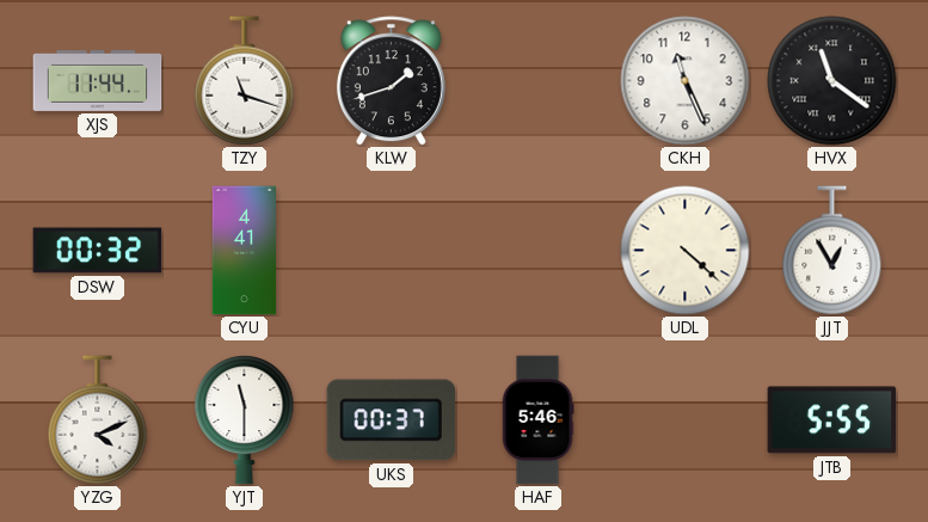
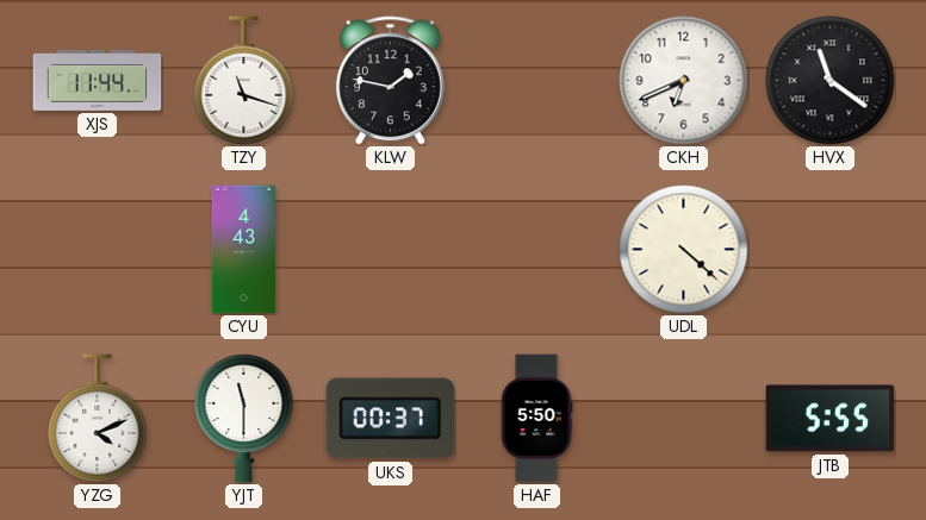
KLW: 1:42 -> 1:47
CKH: 11:26 -> 6:41
DSW: 00:32 -> none
CYU: 4:41 -> 4:43
JJT: 12:55 -> none
HAF: 5:46 -> 5:50
